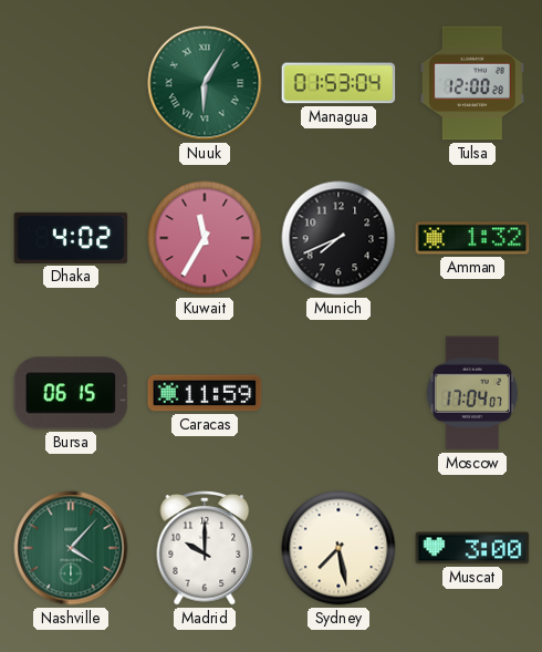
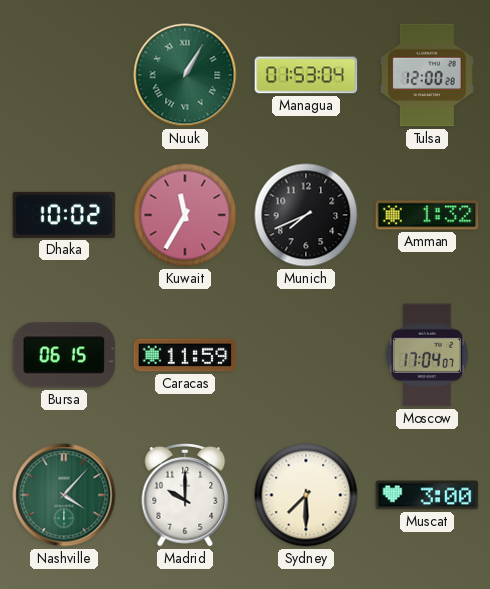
Nuuk: 6:05 -> 1:05
Dhaka: 4:02 -> 10:02
Sydney: 7:28 -> 7:30
